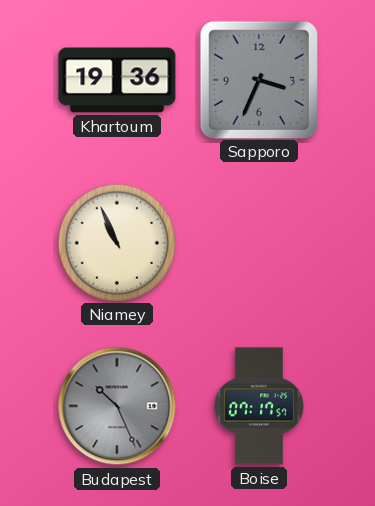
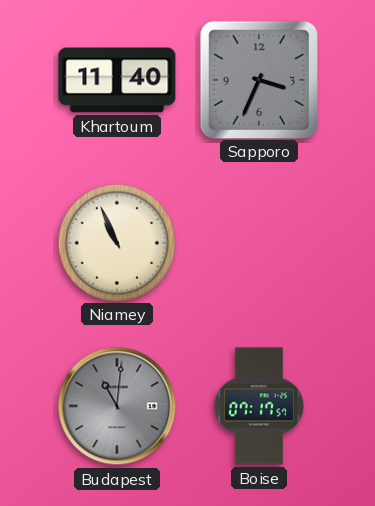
Khartoum: 19:36 -> 11:40
Budapest: 10:26 -> 11:01
